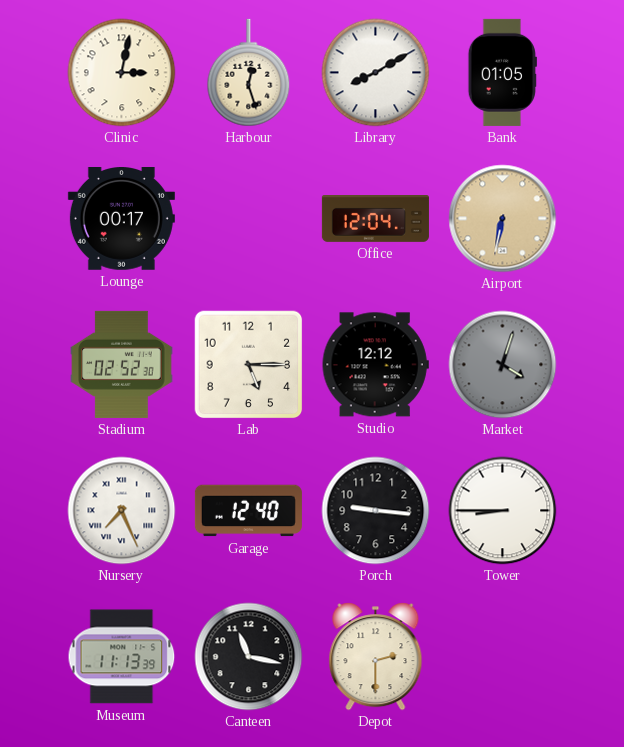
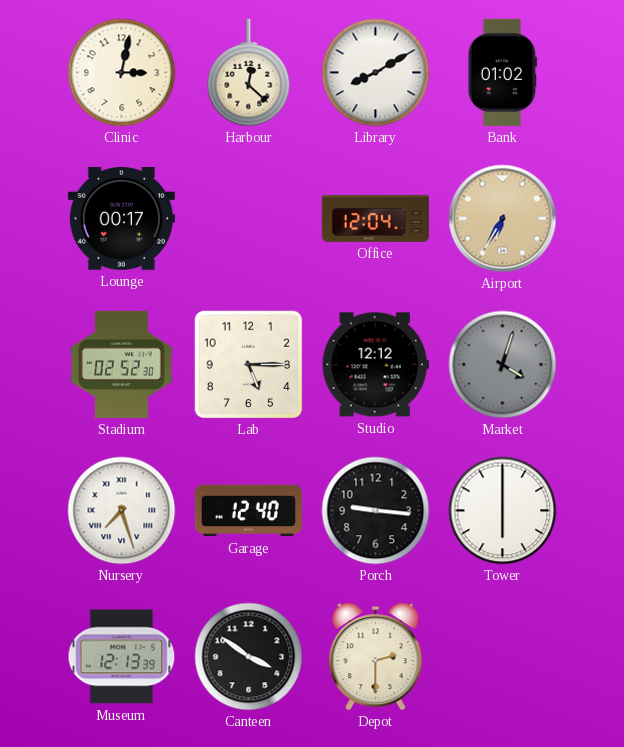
Harbour: 12:27 -> 12:22
Bank: 01:05 -> 01:02
Airport: 6:32 -> 6:35
Nursery: 7:26 -> 7:27
Tower: 8:45 -> 6:00
Museum: 11:13 -> 12:13
Canteen: 11:17 -> 3:51
